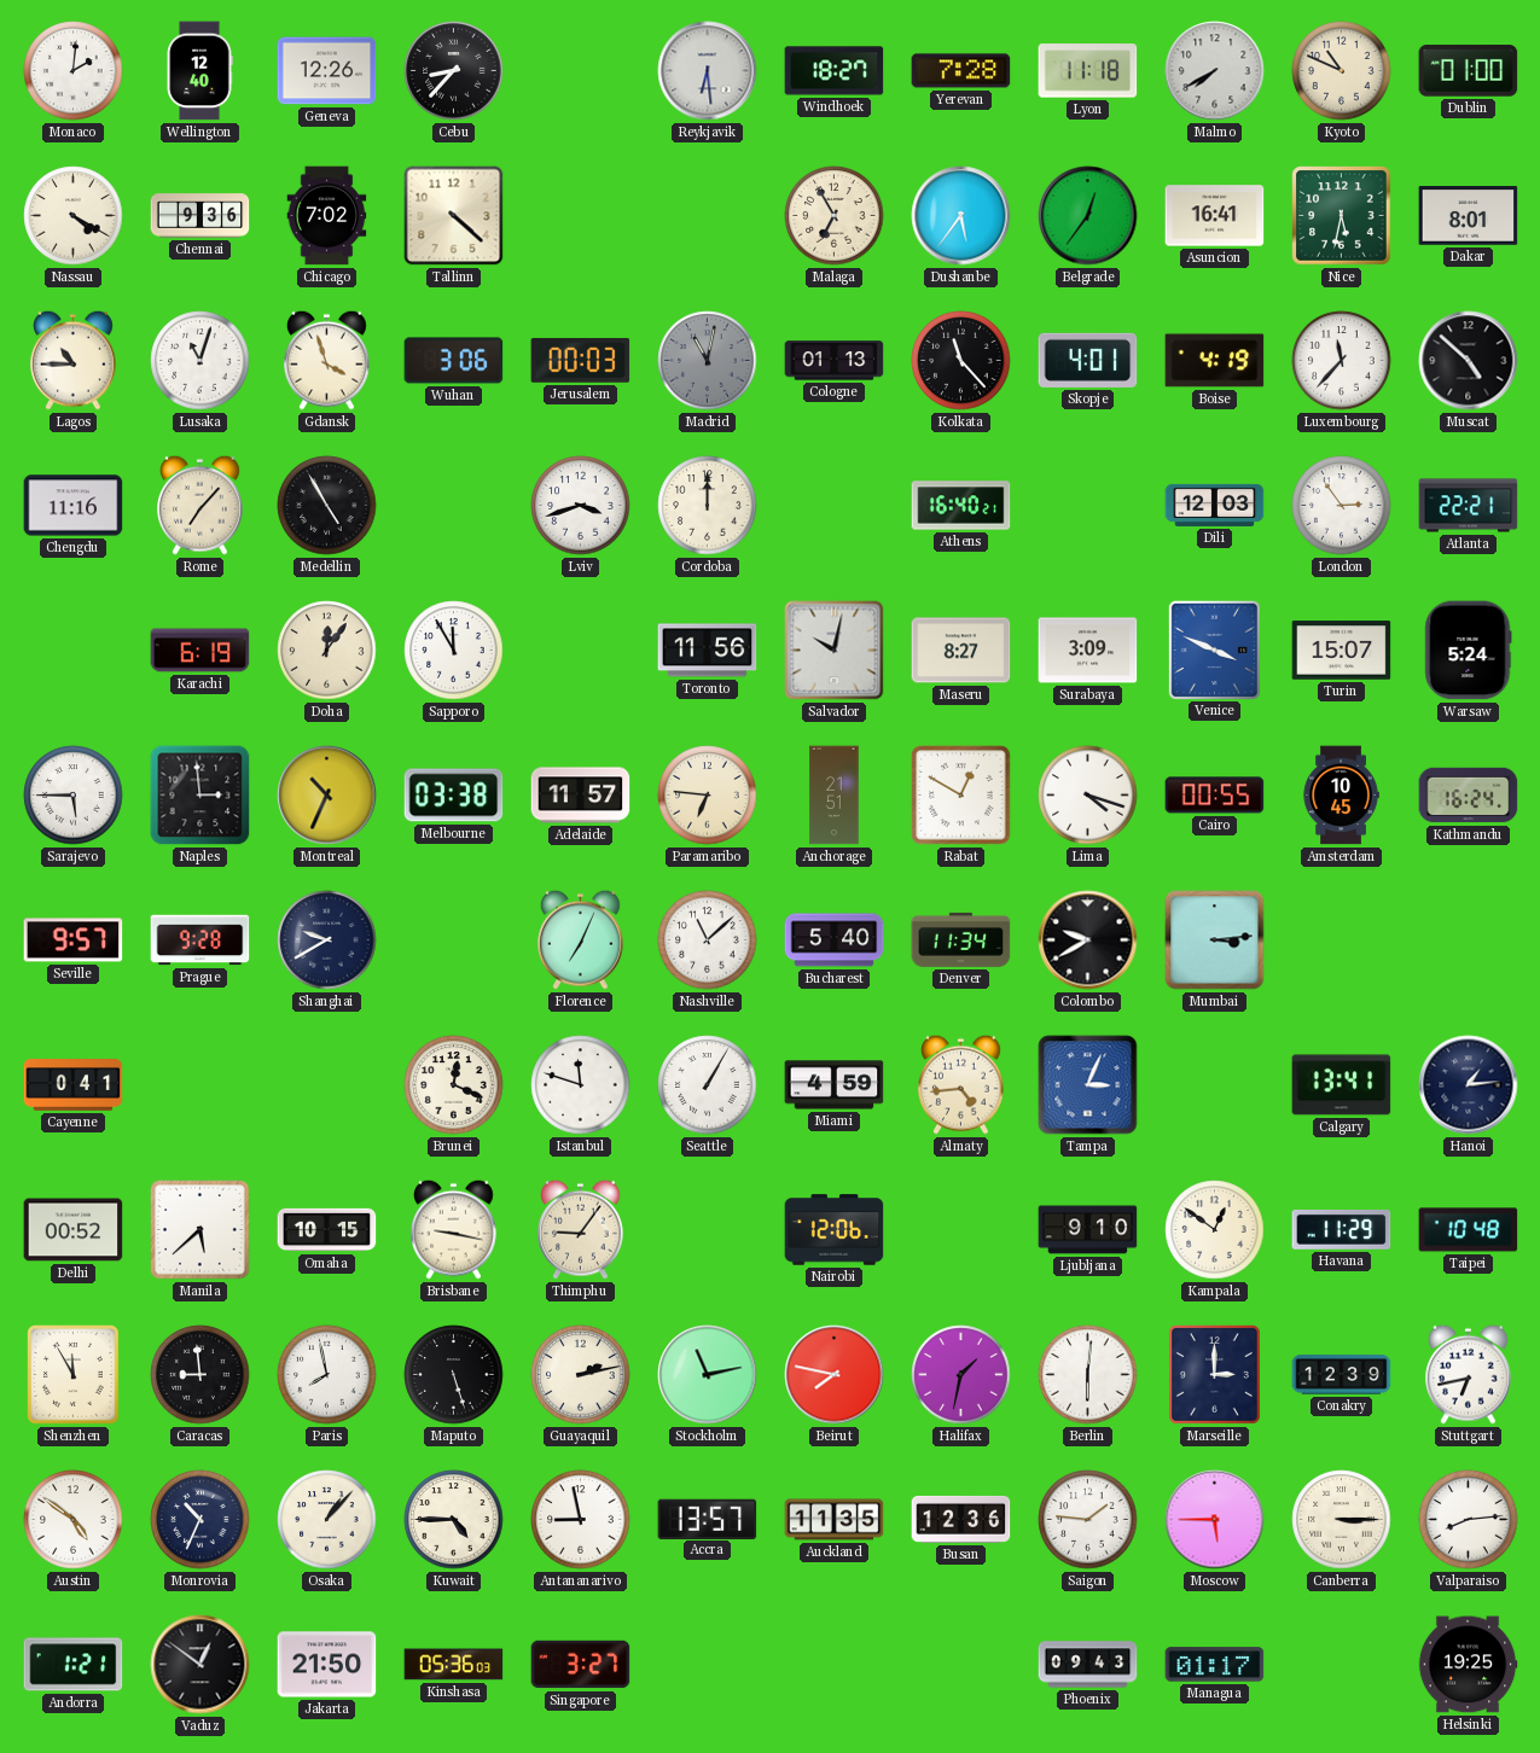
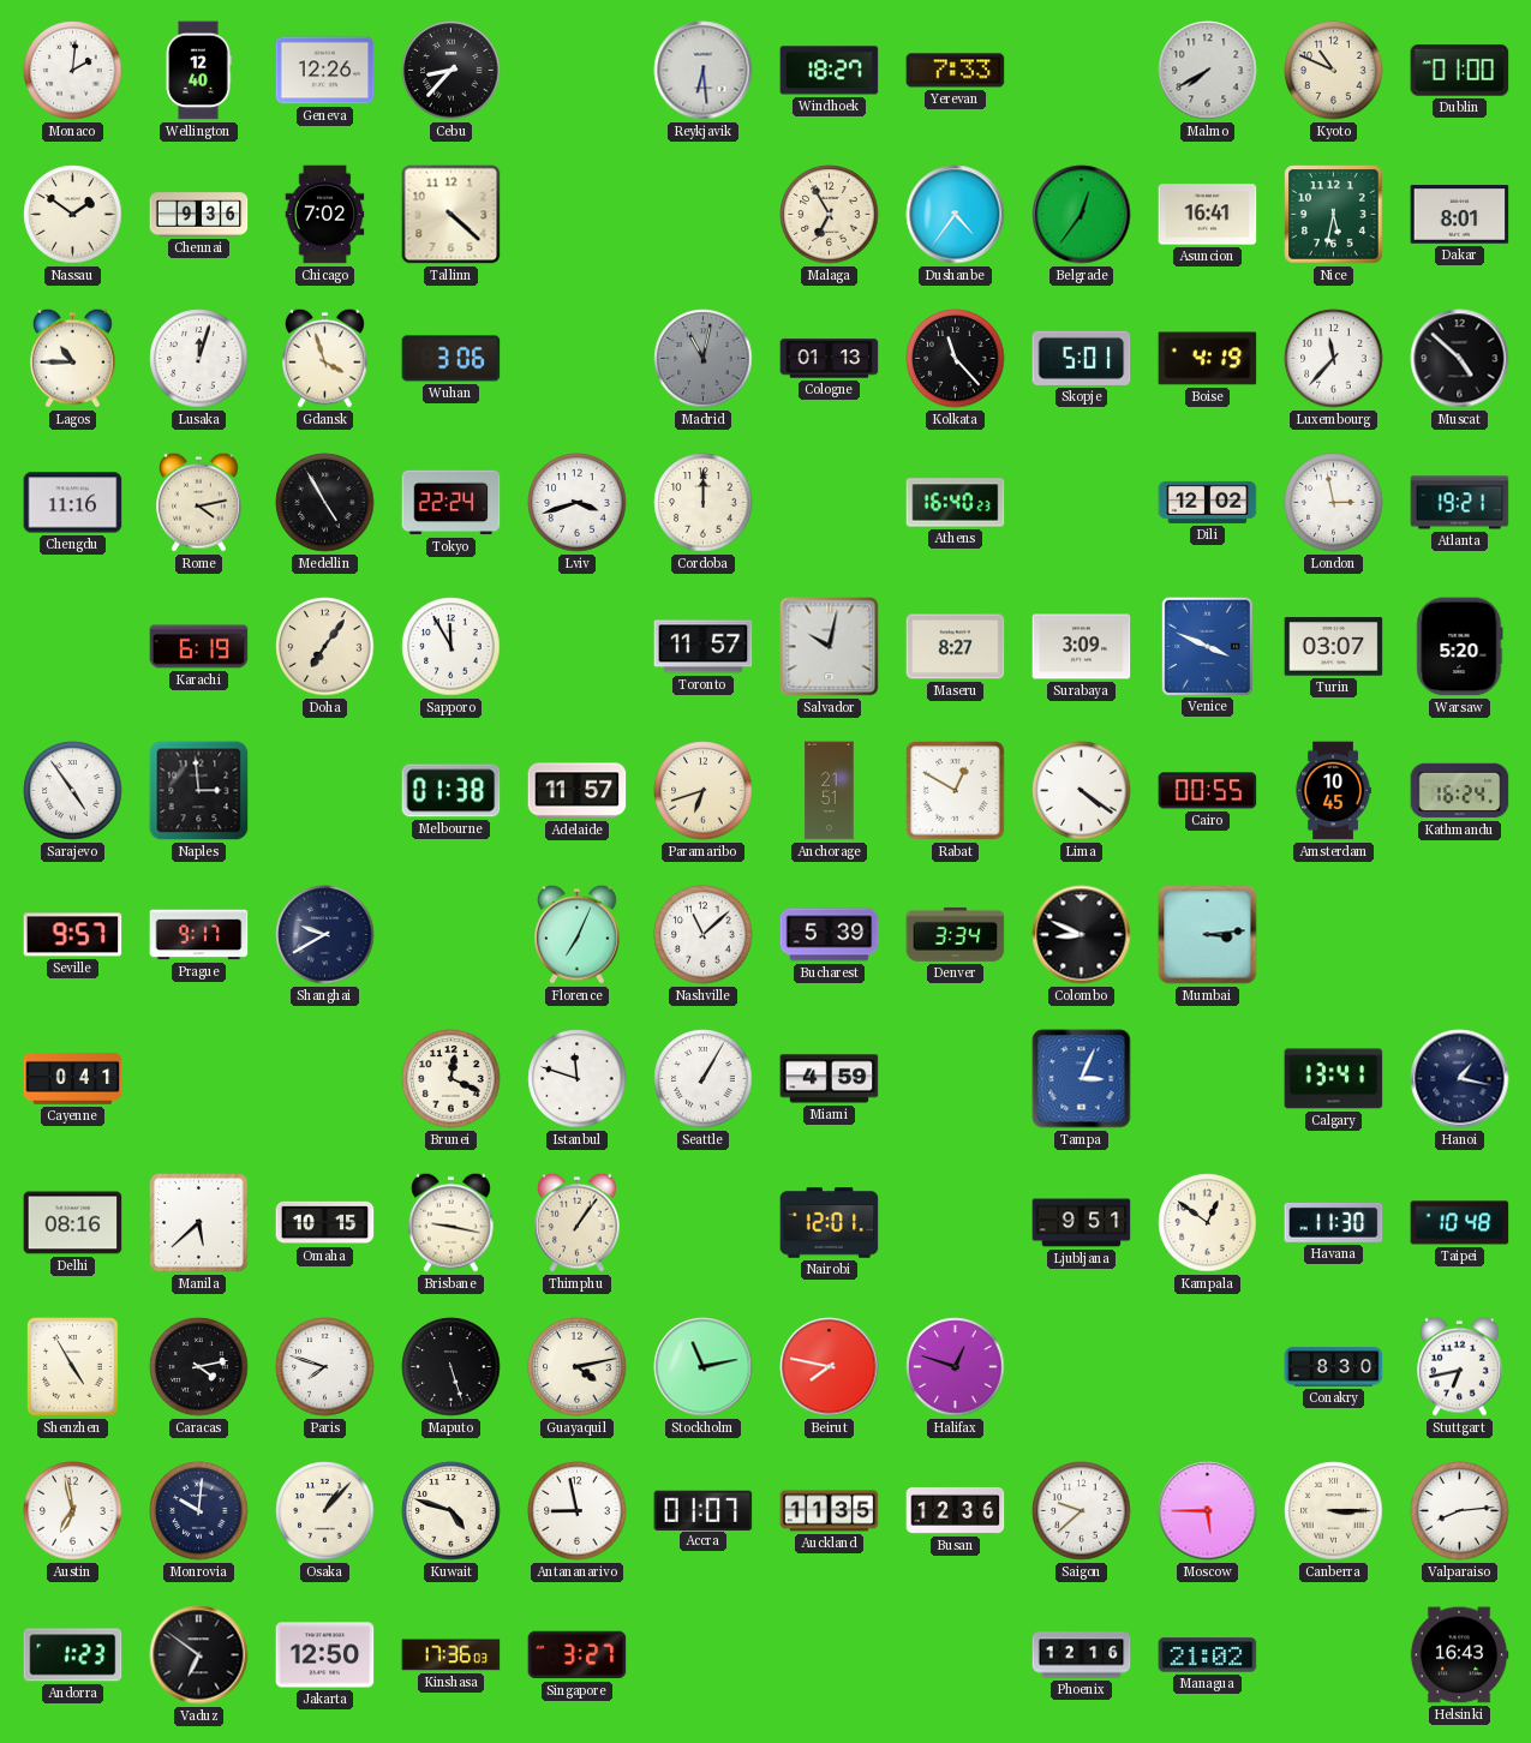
Yerevan: 7:28 -> 7:33
Lyon: 11:18 -> none
Nassau: 4:20 -> 1:51
Dushanbe: 5:36 -> 4:36
Lusaka: 11:03 -> 12:03
Jerusalem: 00:03 -> none
Skopje: 4:01 -> 5:01
Rome: 7:07 -> 4:13
Tokyo: none -> 22:24
Athens: 16:40:21 -> 16:40:23
Dili: 12:03 -> 12:02
London: 2:54 -> 2:58
Atlanta: 22:21 -> 19:21
Doha: 12:06 -> 7:06
Toronto: 11:56 -> 11:57
Turin: 15:07 -> 03:07
Warsaw: 5:24 -> 5:20
Sarajevo: 5:45 -> 4:54
Montreal: 10:34 -> none
Melbourne: 03:38 -> 01:38
Paramaribo: 6:46 -> 6:42
Lima: 4:18 -> 4:21
Prague: 9:28 -> 9:17
Bucharest: 5:40 -> 5:39
Denver: 11:34 -> 3:34
Colombo: 9:40 -> 8:49
Almaty: 4:44 -> none
Hanoi: 1:14 -> 1:17
Delhi: 00:52 -> 08:16
Thimphu: 9:06 -> 1:06
Nairobi: 12:06 -> 12:01
Ljubljana: 9:10 -> 9:51
Havana: 11:29 -> 11:30
Shenzhen: 11:55 -> 4:55
Caracas: 8:59 -> 4:13
Paris: 7:58 -> 7:48
Guayaquil: 2:13 -> 4:13
Halifax: 1:32 -> 12:48
Berlin: 6:01 -> none
Marseille: 3:00 -> none
Conakry: 12:39 -> 8:30
Austin: 4:51 -> 6:58
Monrovia: 10:34 -> 10:01
Kuwait: 4:45 -> 4:48
Accra: 13:57 -> 01:07
Saigon: 1:46 -> 9:38
Andorra: 1:21 -> 1:23
Vaduz: 12:51 -> 6:51
Jakarta: 21:50 -> 12:50
Kinshasa: 05:36 -> 17:36
Phoenix: 09:43 -> 12:16
Managua: 01:17 -> 21:02
Helsinki: 19:25 -> 16:43
